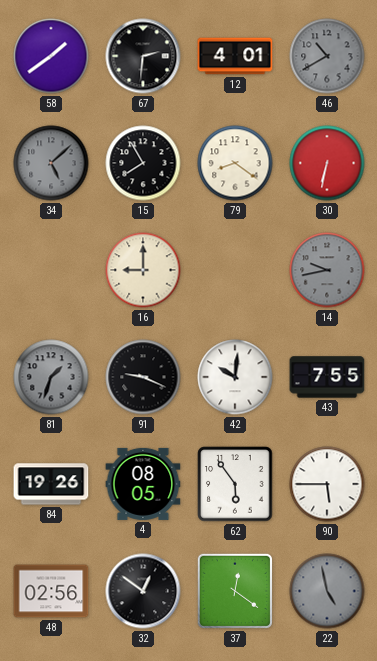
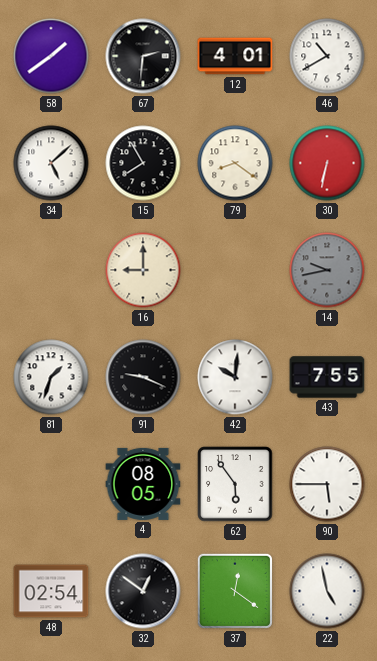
46 dial: grey -> white
34 dial: grey -> white
81 dial: grey -> white
84: 19:26 -> none
48: 02:56 -> 02:54
22 dial: grey -> white
